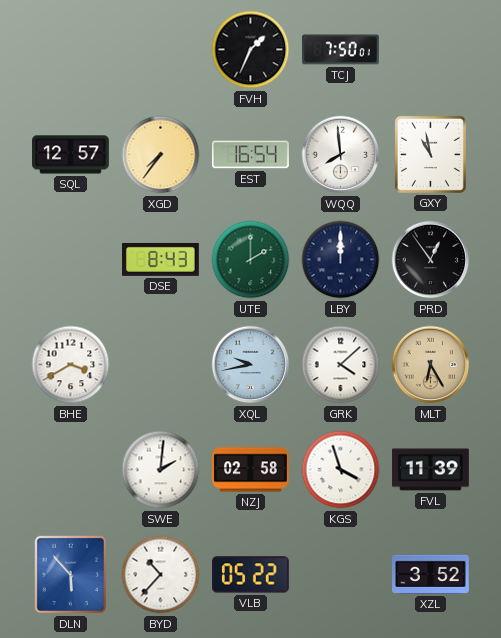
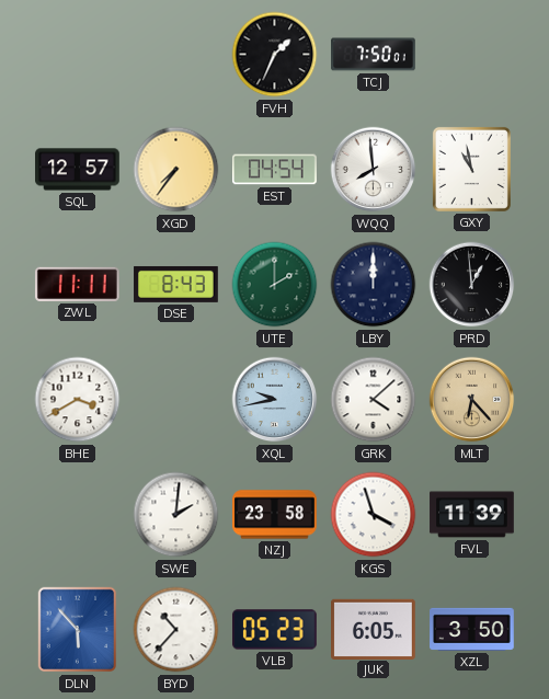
EST: 16:54 -> 04:54
ZWL: none -> 11:11
PRD: 12:54 -> 12:59
MLT: 6:25 -> 6:23
NZJ: 02:58 -> 23:58
VLB: 05:22 -> 05:23
JUK: none -> 6:05
XZL: 3:52 -> 3:50
